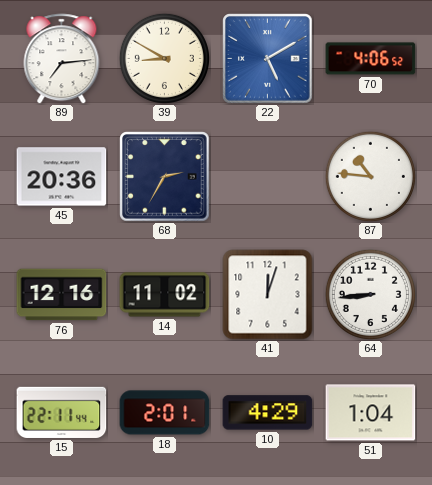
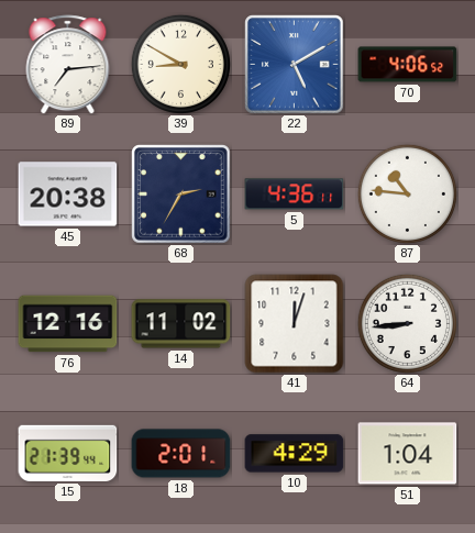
45: 20:36 -> 20:38
5: none -> 4:36
15: 22:11 -> 21:39
